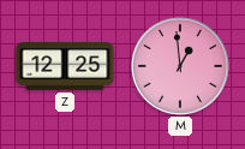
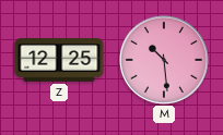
M: 12:59 -> 10:29
